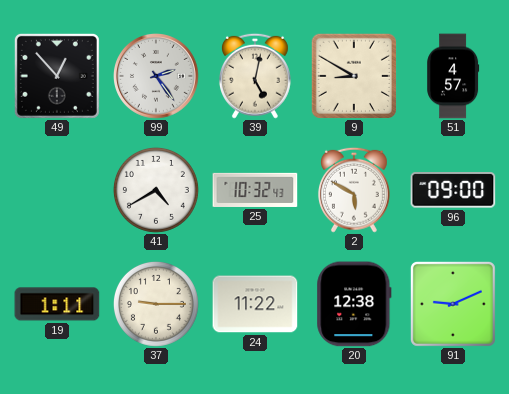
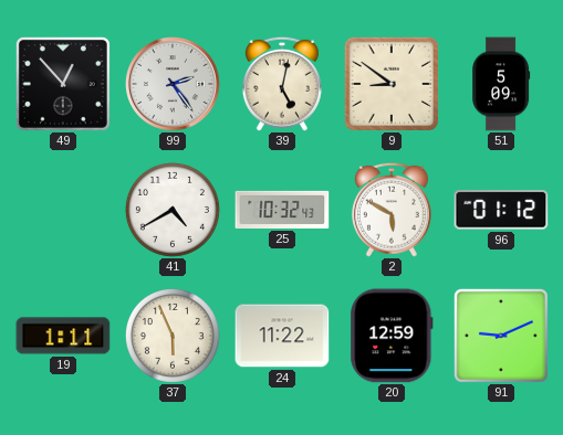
9: 8:50 -> 8:51
51: 4:57 -> 5:09
96: 09:00 -> 01:12
37: 9:15 -> 5:56
20: 12:38 -> 12:59
